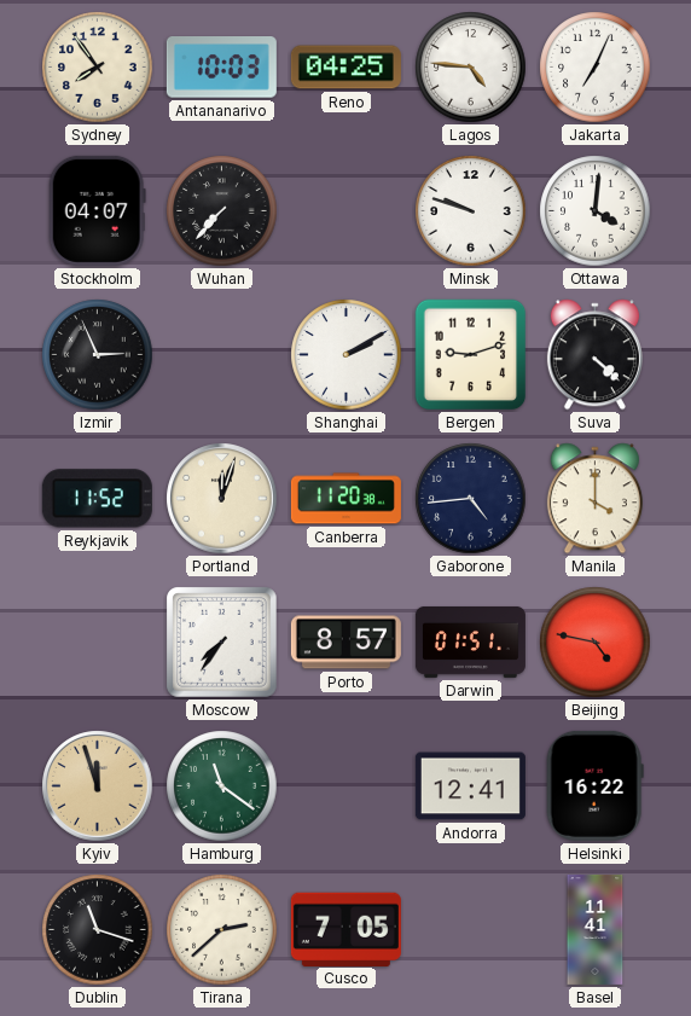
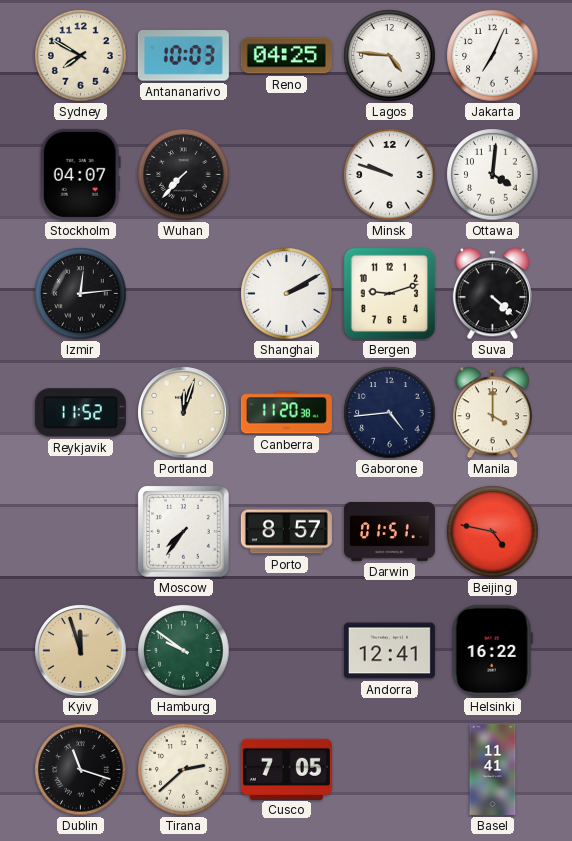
Sydney: 7:54 -> 7:50
Izmir: 2:56 -> 12:14
Hamburg: 11:21 -> 9:51
